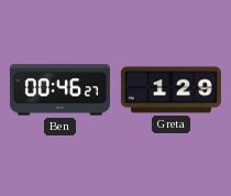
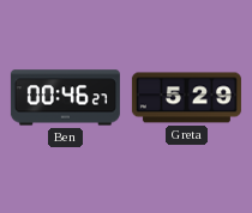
Greta: 1:29 -> 5:29
